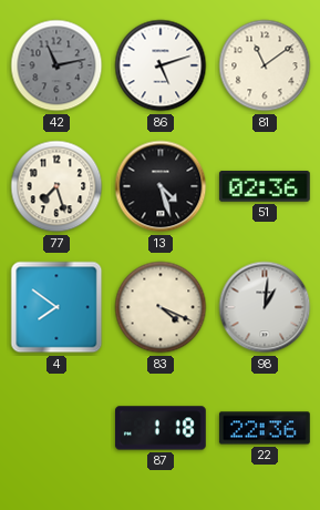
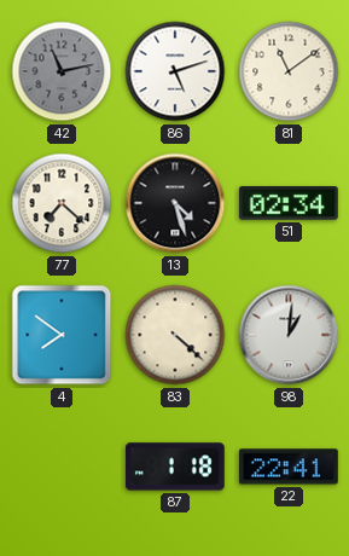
77: 7:27 -> 7:22
51: 02:36 -> 02:34
83: 4:19 -> 4:22
22: 22:36 -> 22:41
